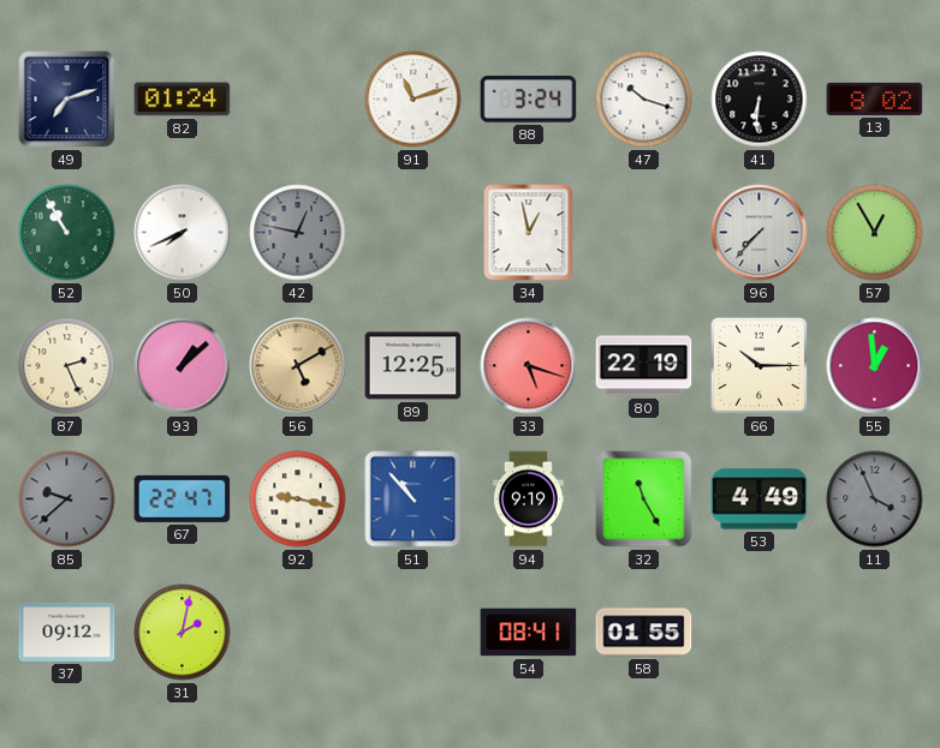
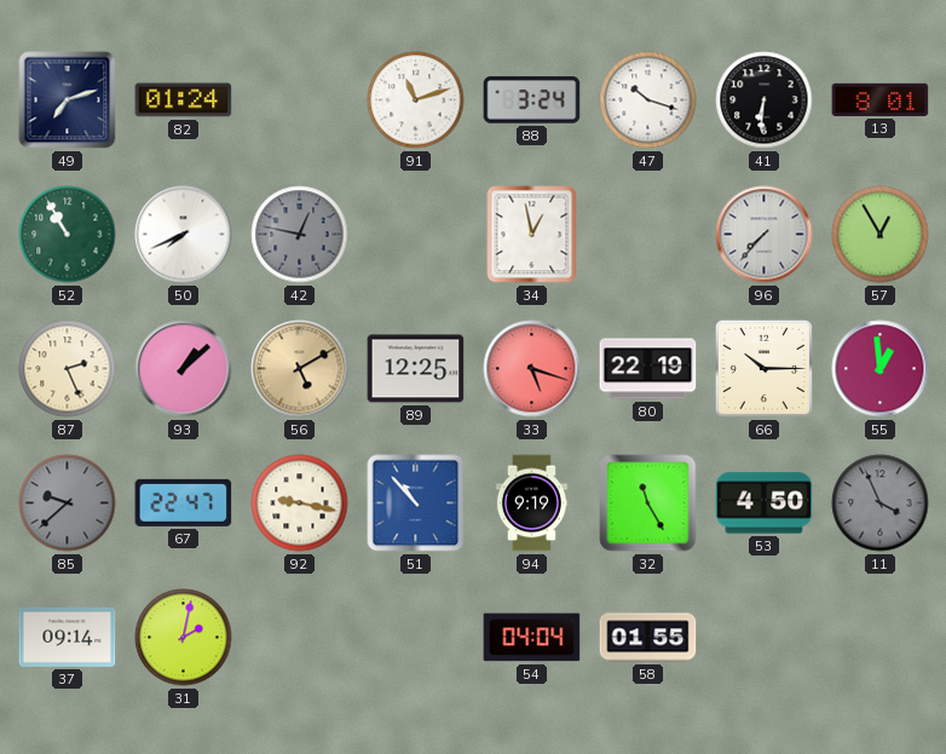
13: 8:02 -> 8:01
53: 4:49 -> 4:50
37: 09:12 -> 09:14
54: 08:41 -> 04:04
